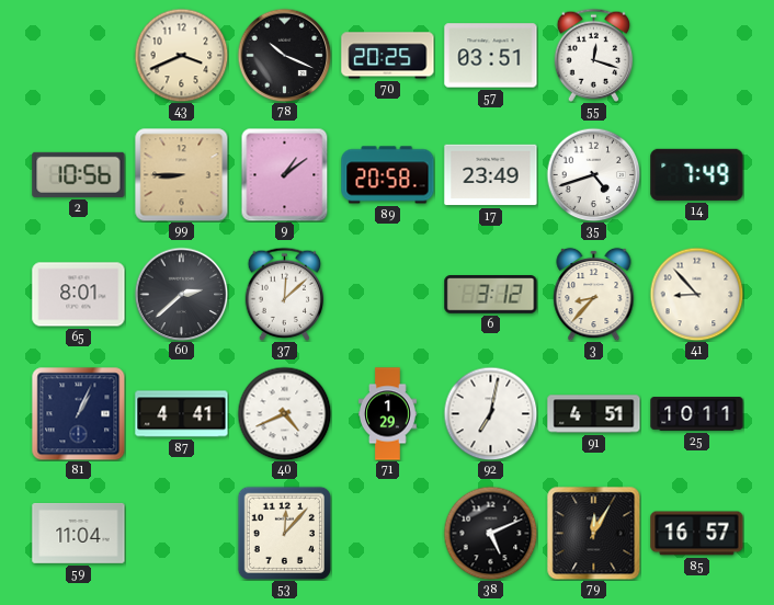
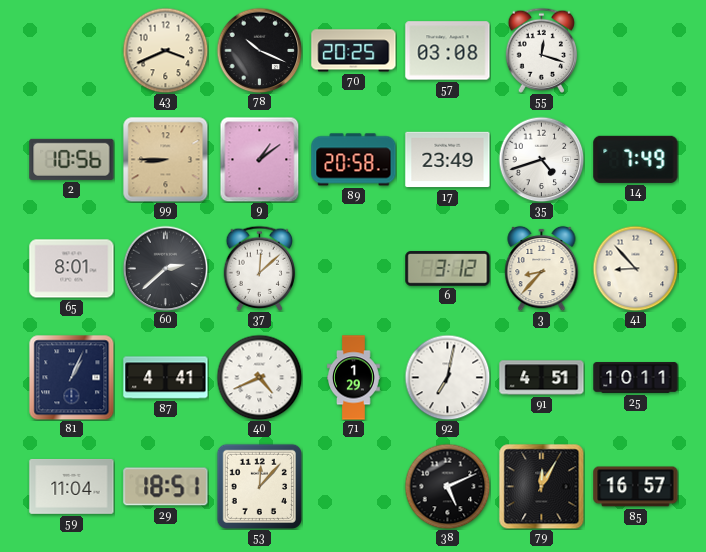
57: 03:51 -> 03:08
29: none -> 18:51
